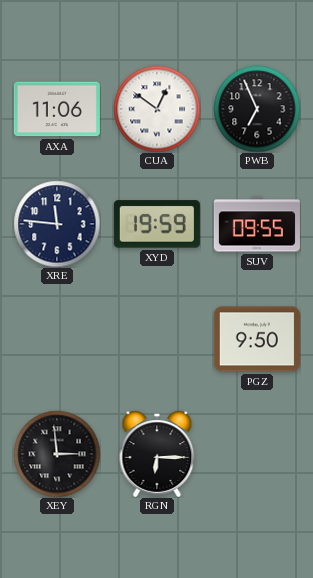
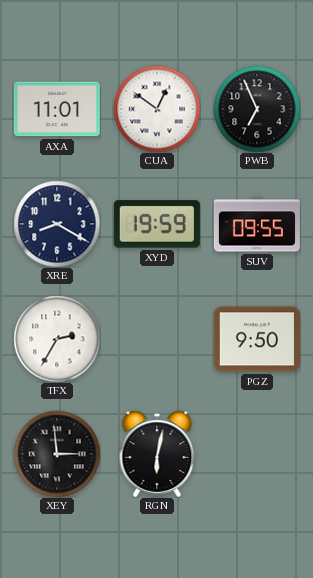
AXA: 11:06 -> 11:01
XRE: 11:46 -> 8:20
TFX: none -> 2:35
RGN: 6:15 -> 6:02
